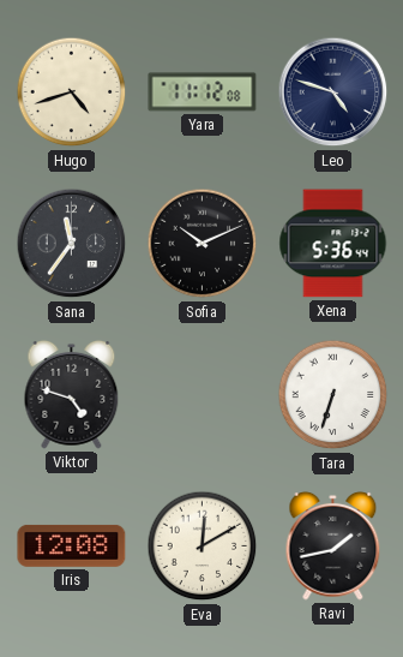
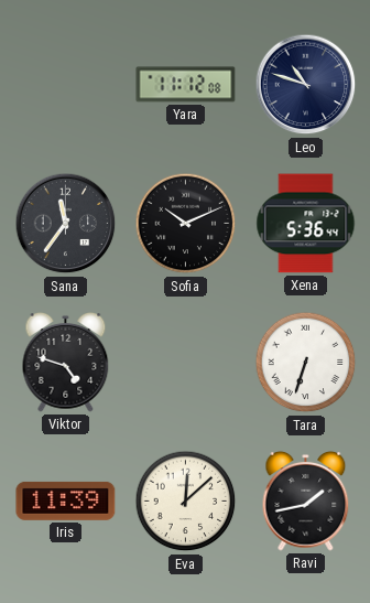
Hugo: 4:42 -> none
Leo: 4:48 -> 10:48
Iris: 12:08 -> 11:39
Eva: 12:10 -> 12:08
